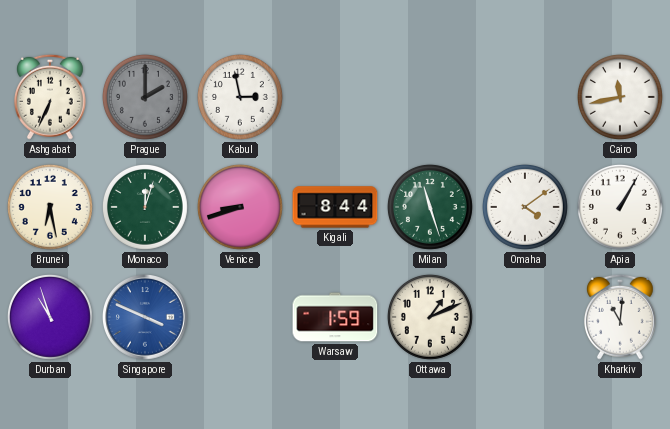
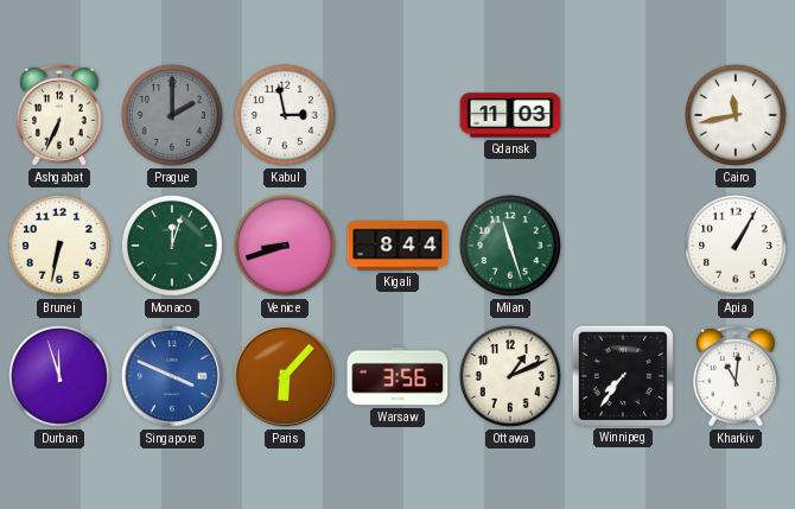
Gdansk: none -> 11:03
Brunei: 6:28 -> 6:32
Omaha: 4:09 -> none
Durban: 10:57 -> 11:57
Paris: none -> 6:07
Warsaw: 1:59 -> 3:56
Winnipeg: none -> 7:36
